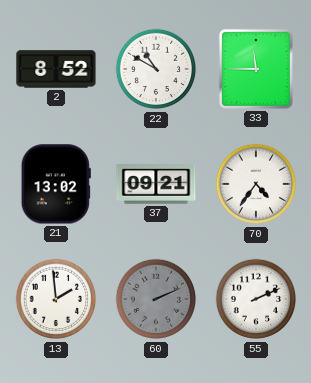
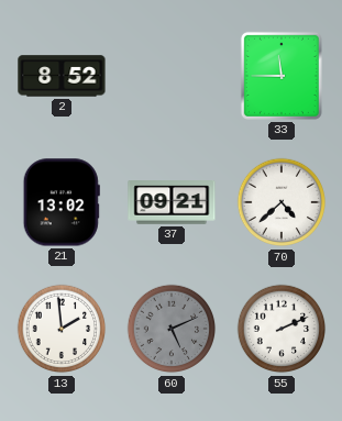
22: 10:50 -> none
70: 4:36 -> 4:38
60: 2:11 -> 5:11
